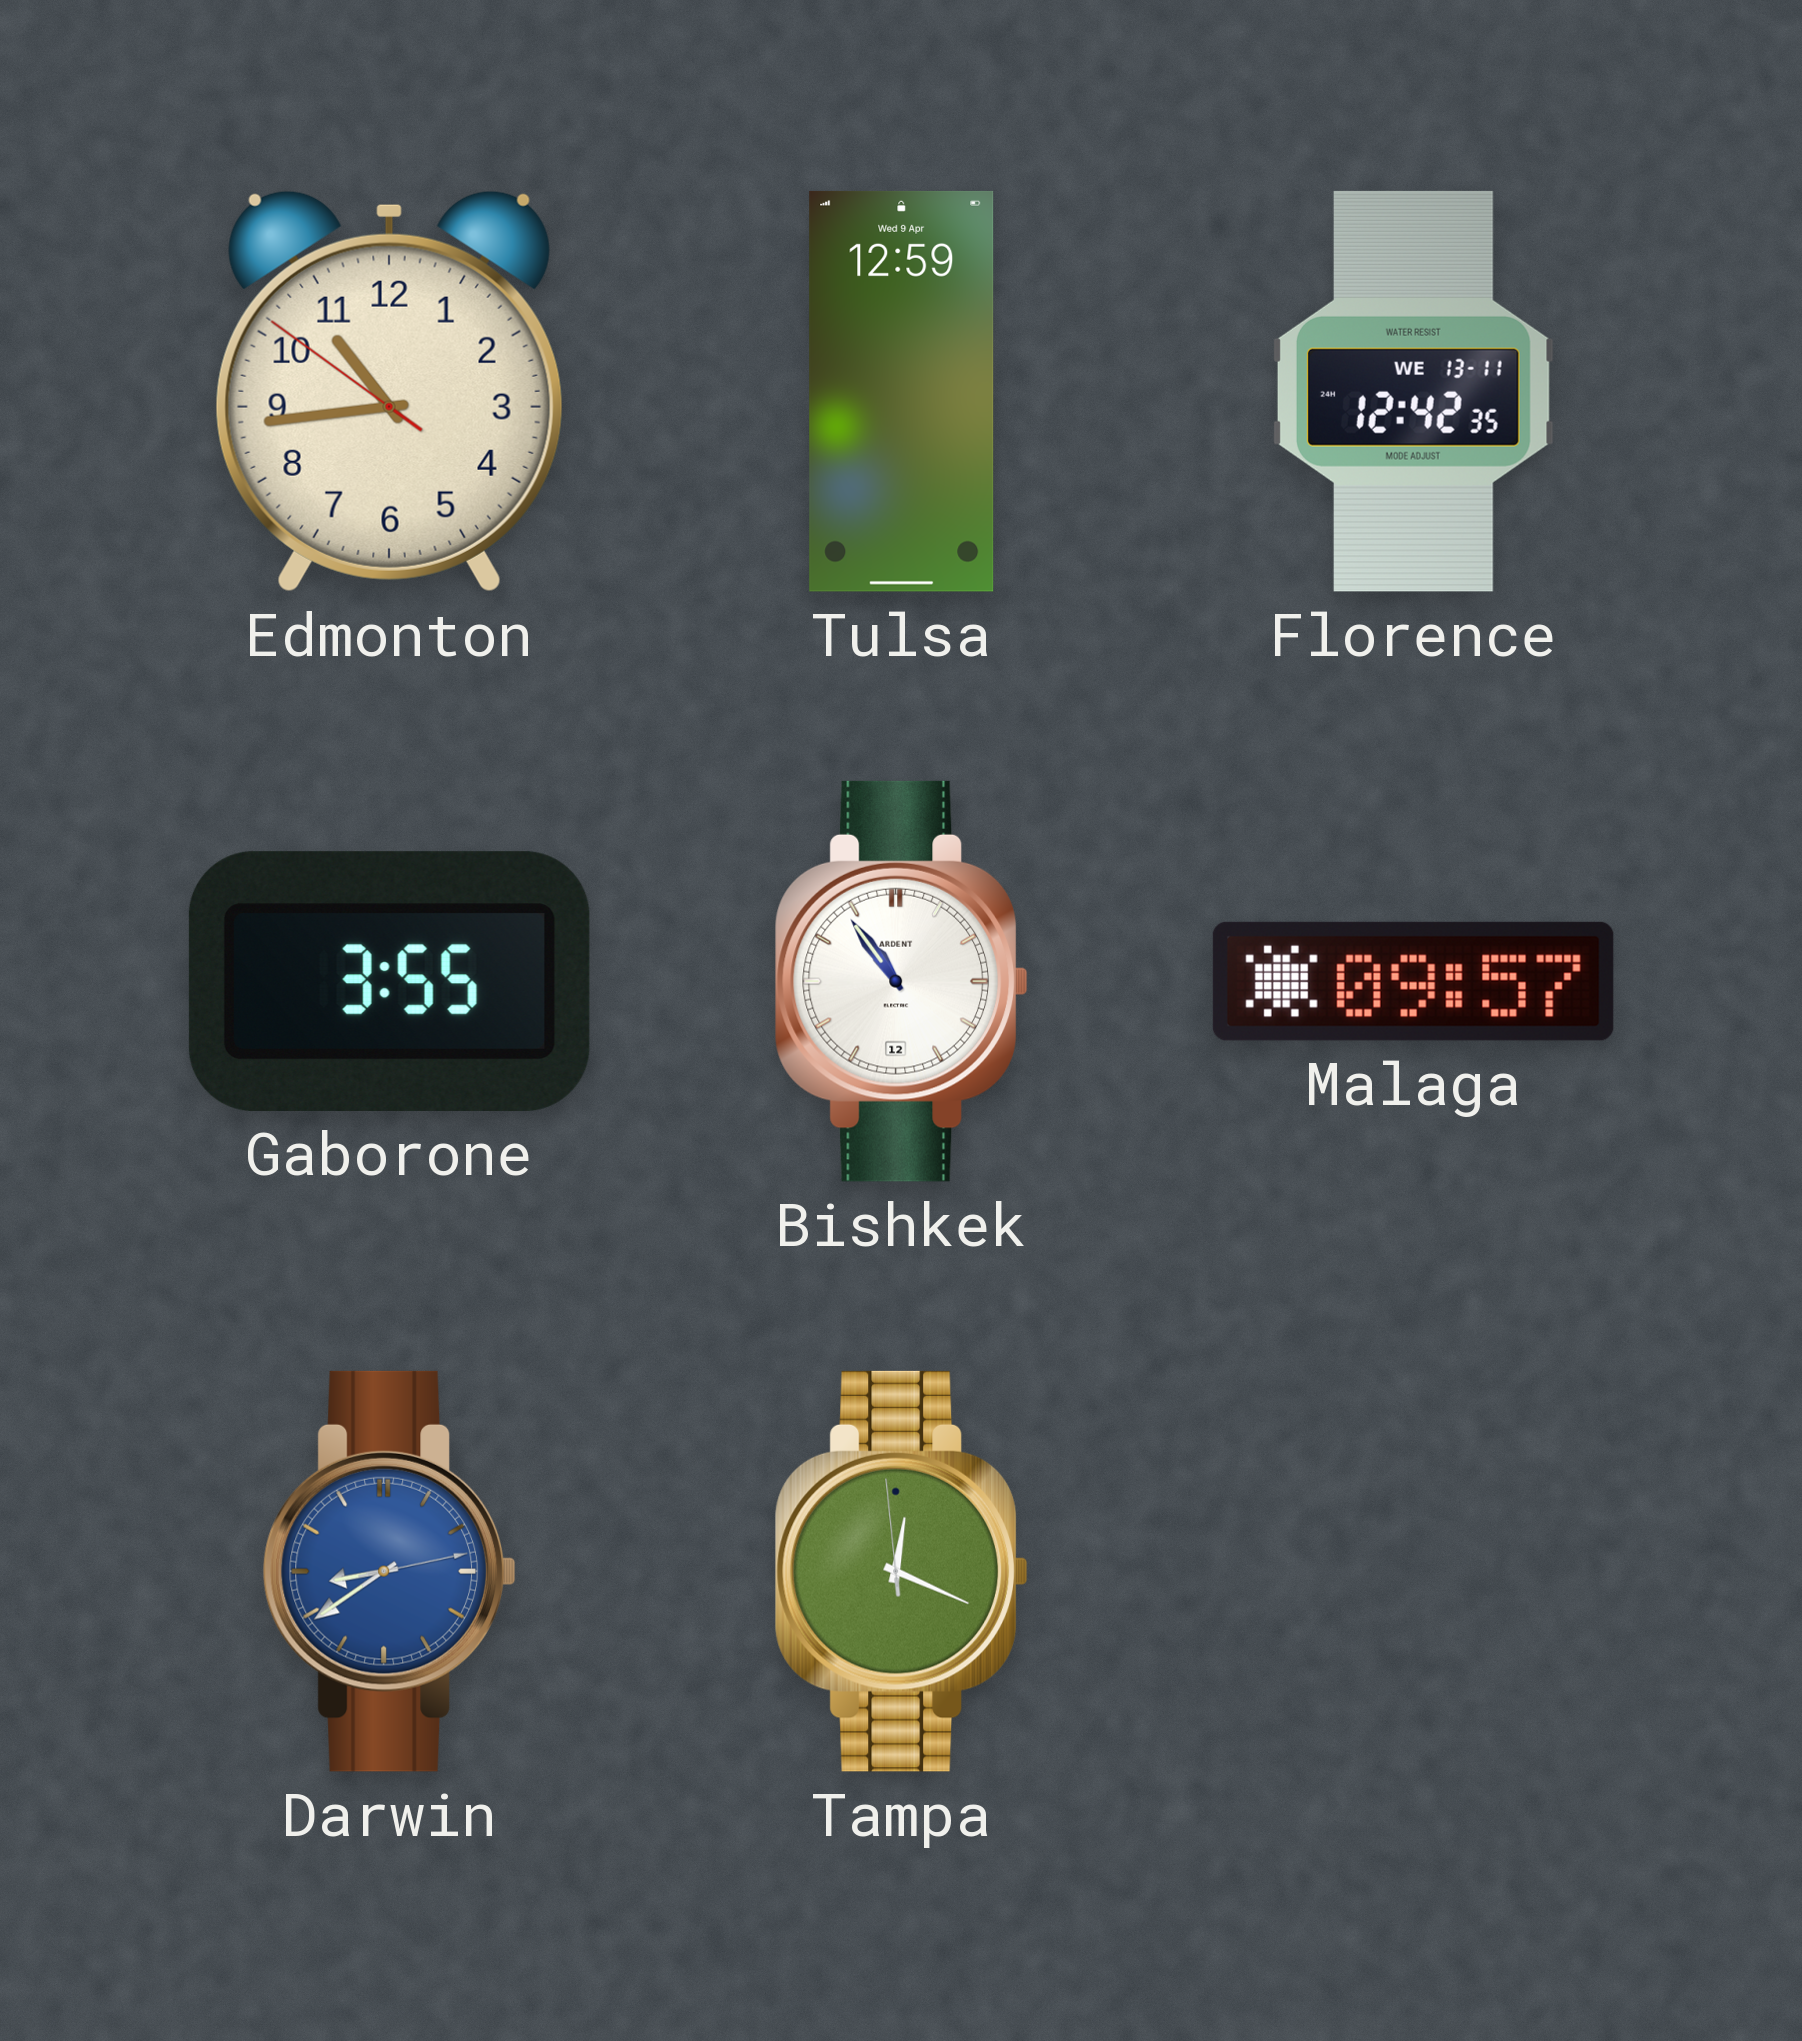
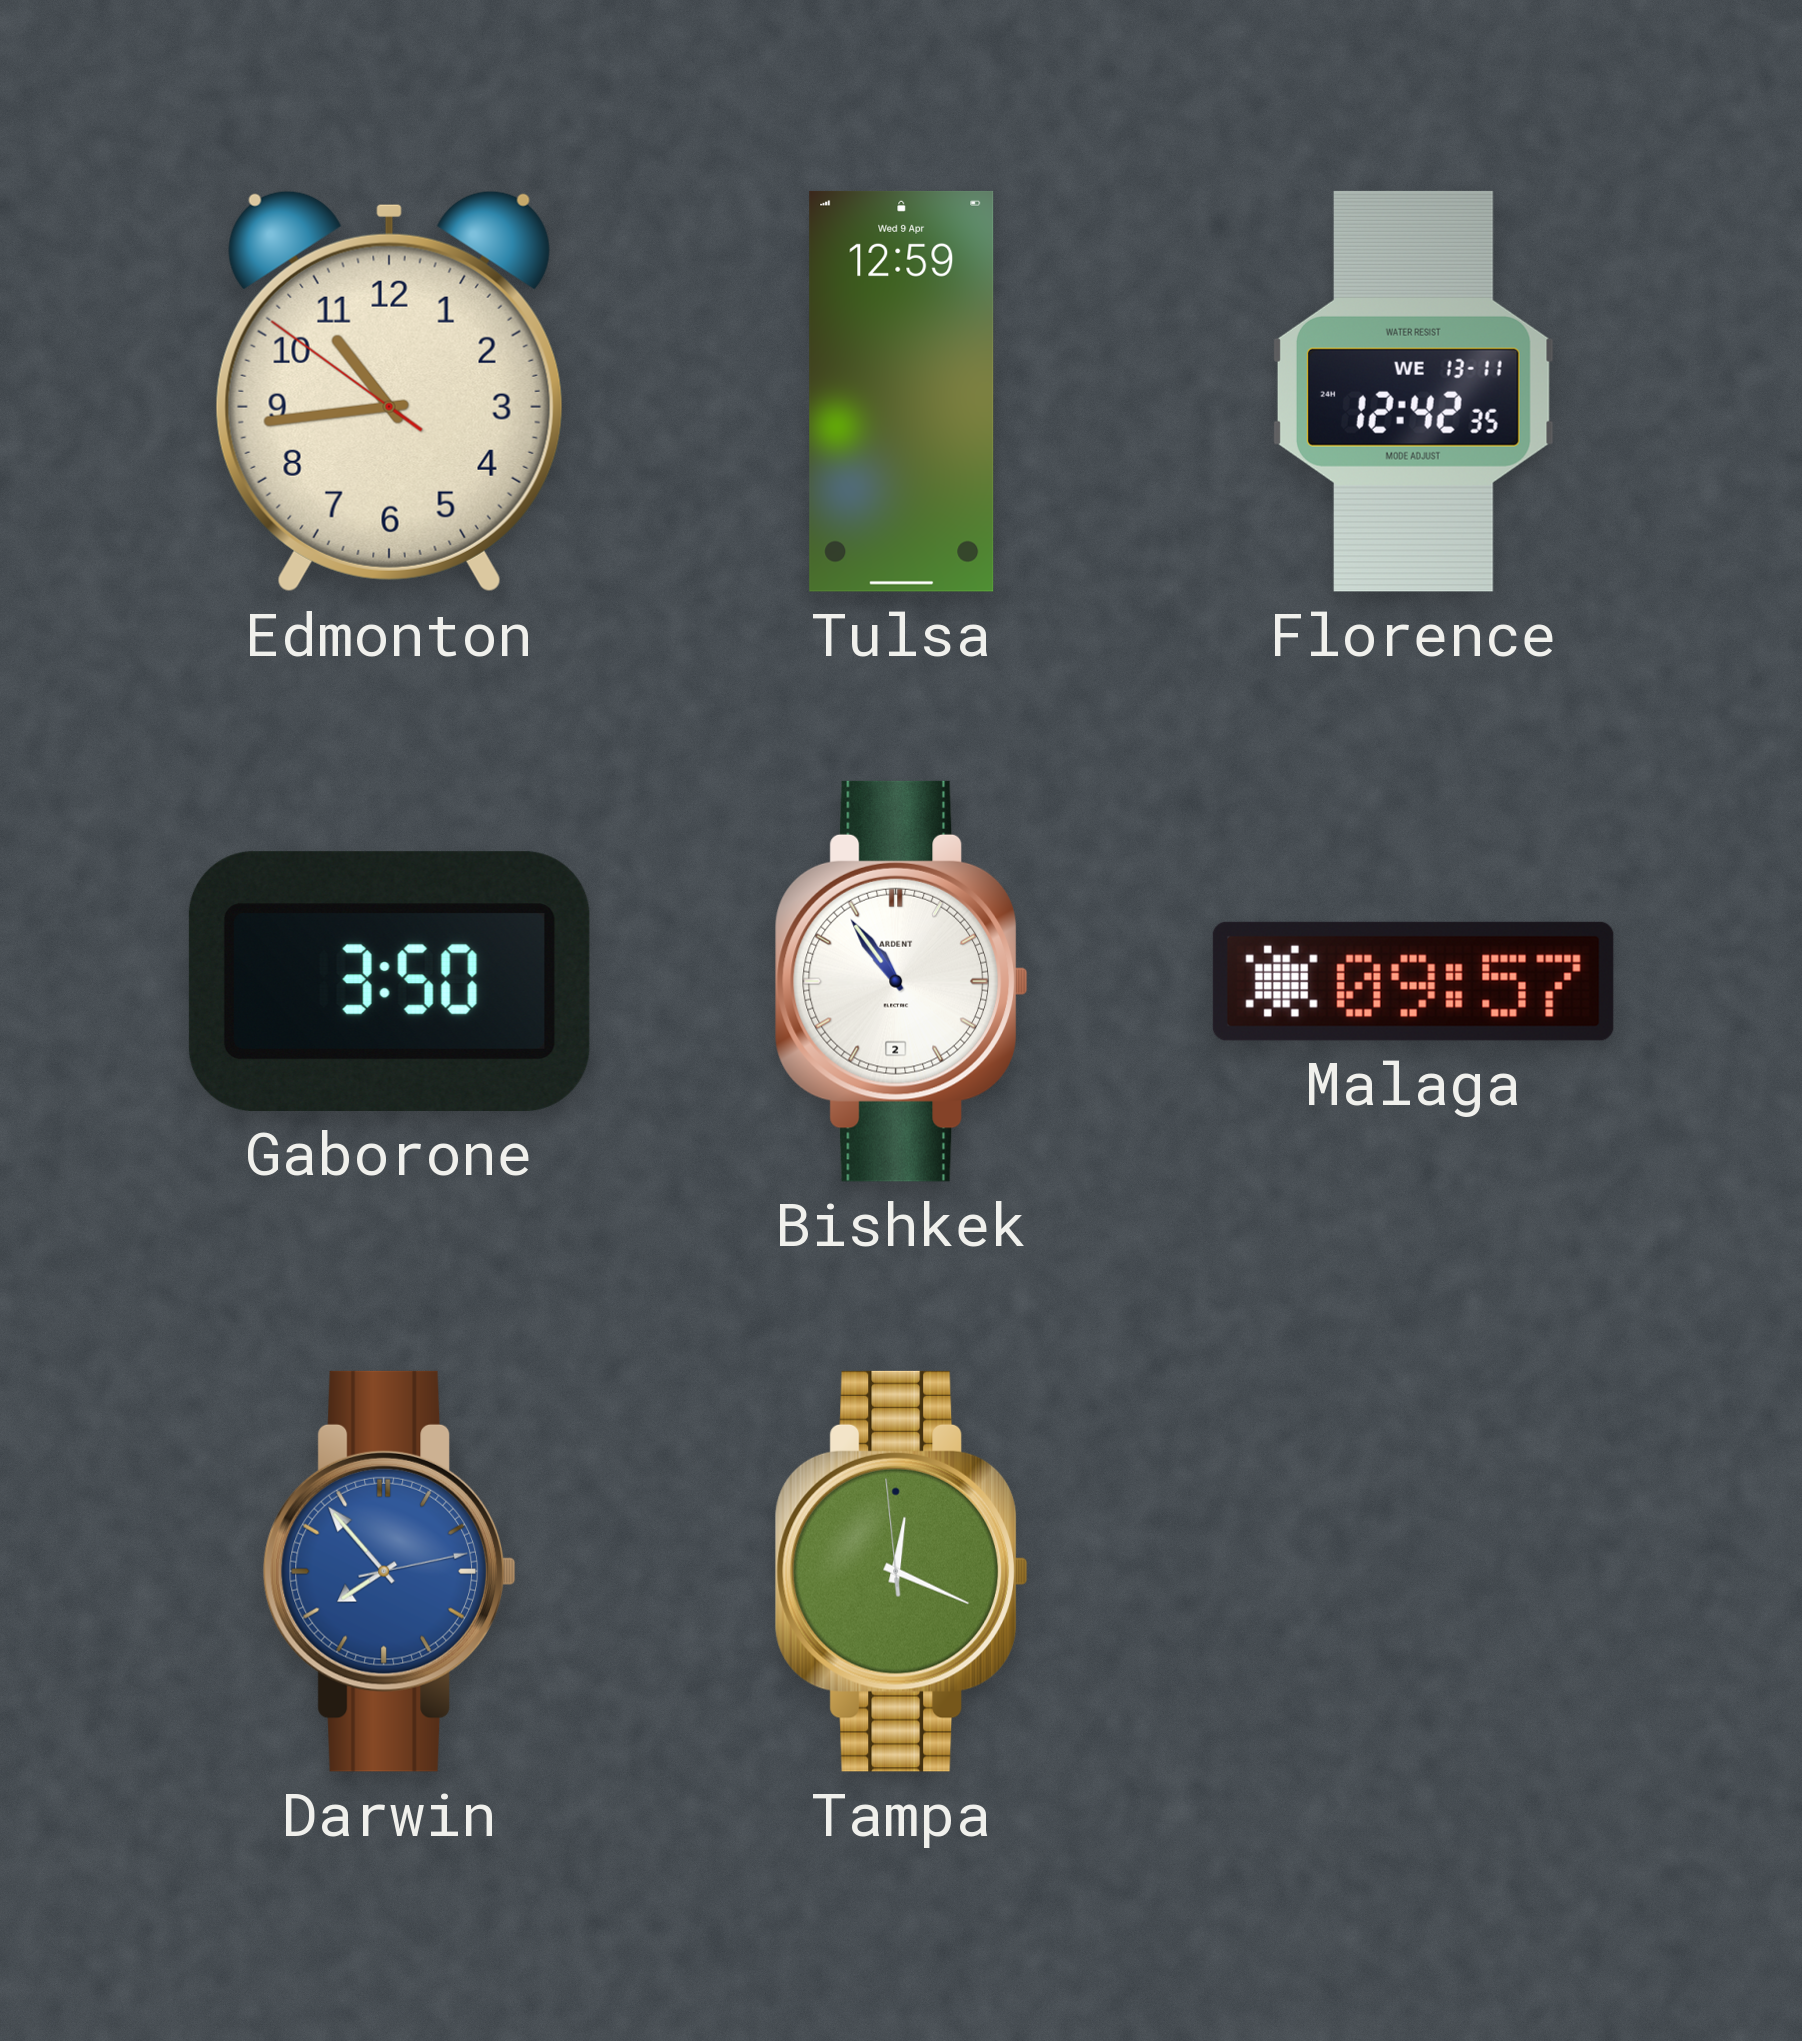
Gaborone: 3:55 -> 3:50
Bishkek date: 12 -> 2
Darwin: 8:39 -> 7:53
